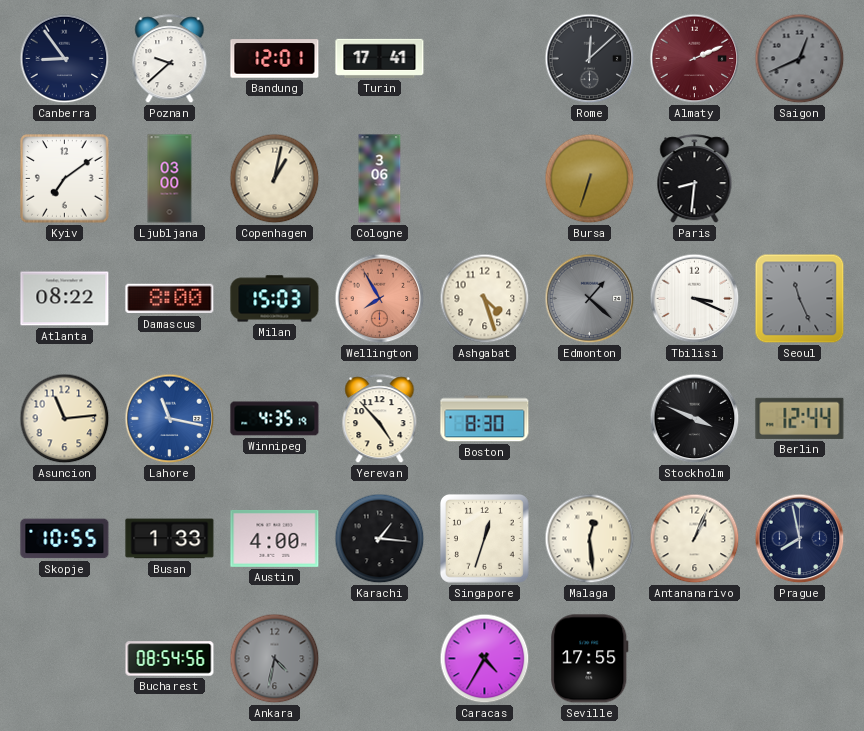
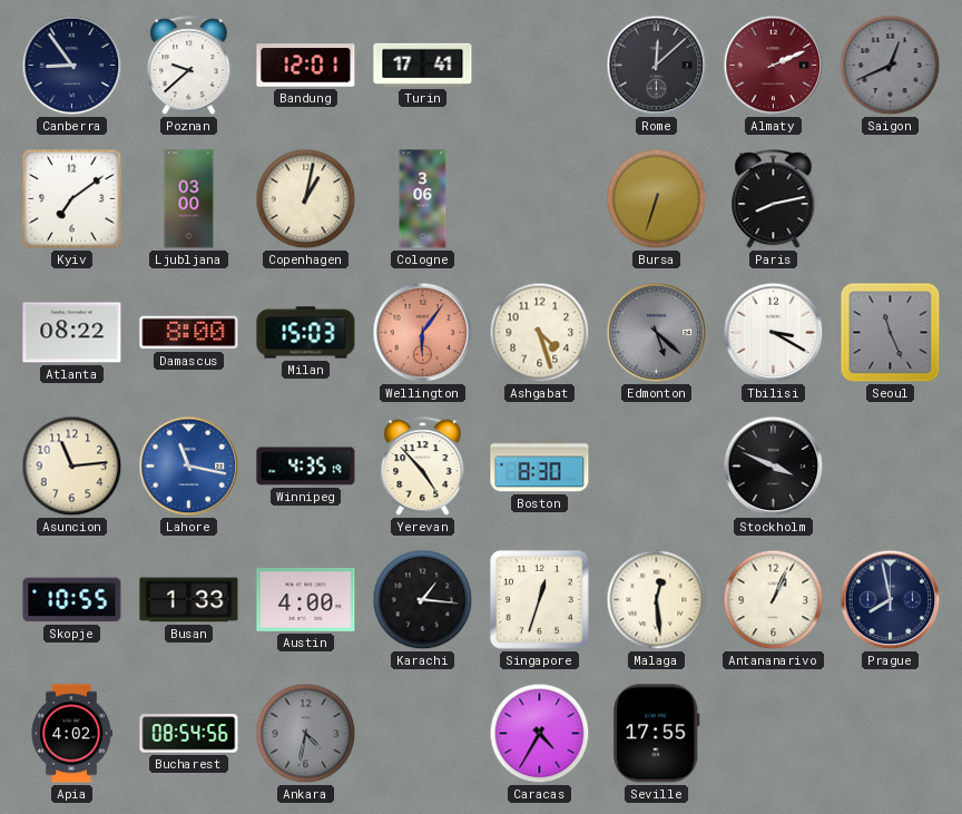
Paris: 8:31 -> 8:13
Wellington: 7:55 -> 6:06
Edmonton: 1:22 -> 5:22
Tbilisi: 3:19 -> 3:20
Berlin: 12:44 -> none
Apia: none -> 4:02
